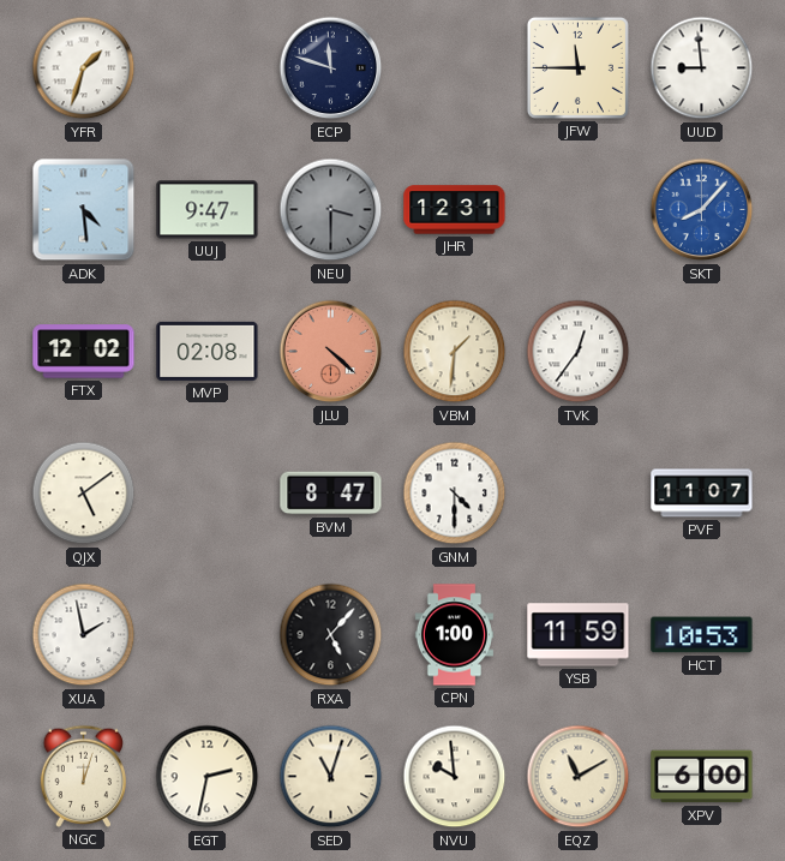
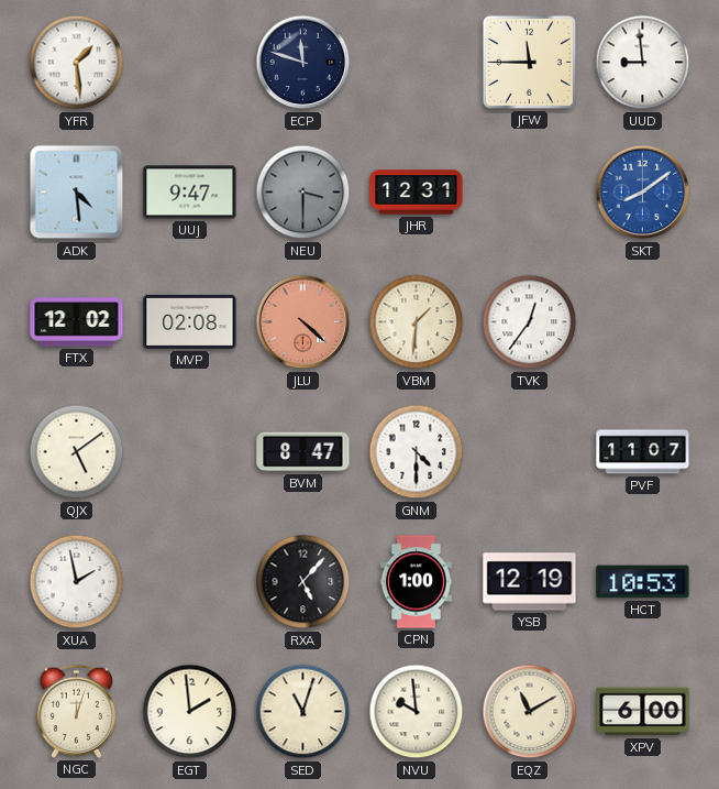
YFR: 1:33 -> 1:29
SKT: 8:07 -> 8:09
YSB: 11:59 -> 12:19
EGT: 2:32 -> 1:59
